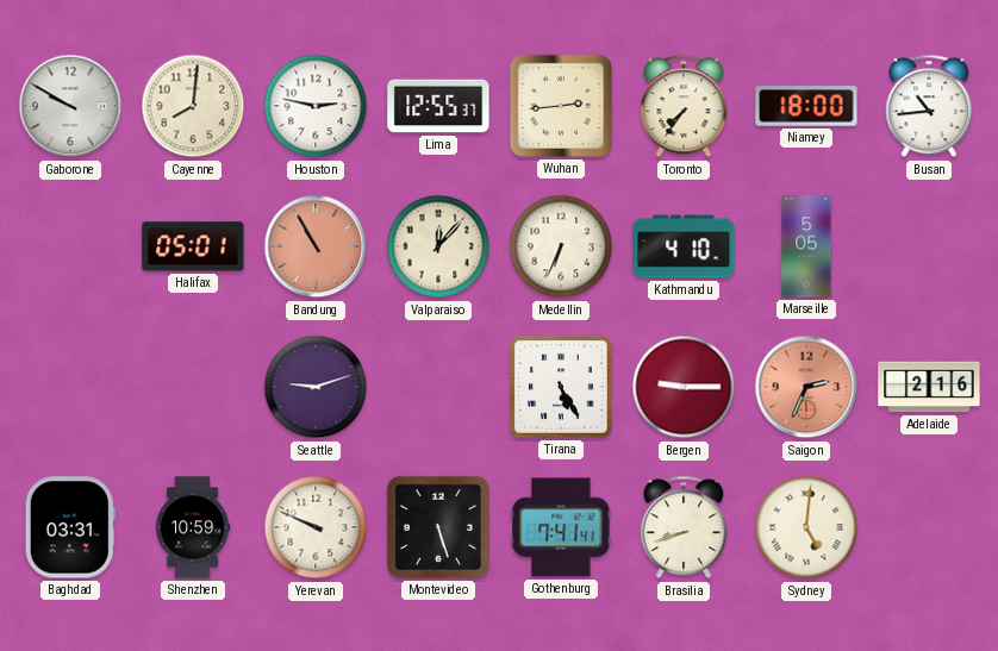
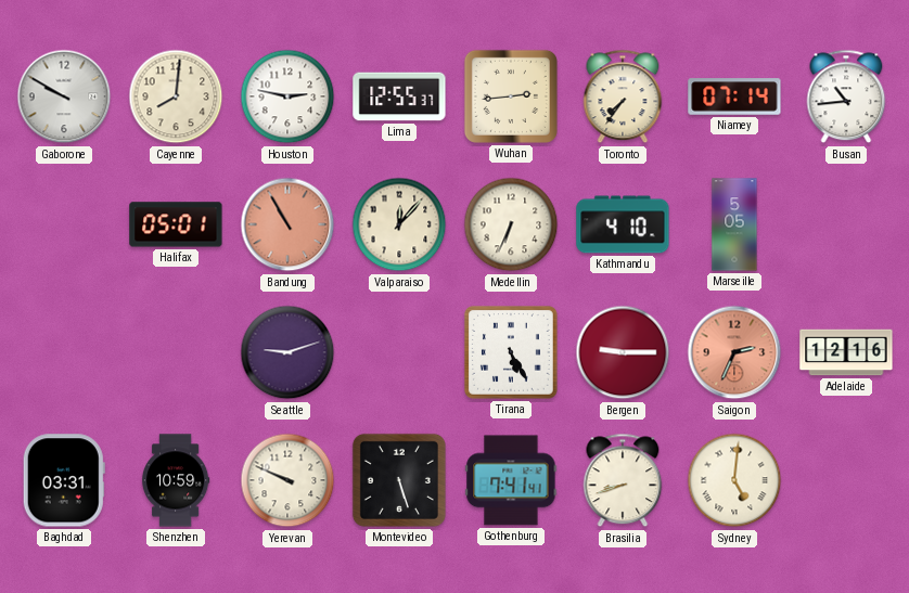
Niamey: 18:00 -> 07:14
Adelaide: 2:16 -> 12:16
